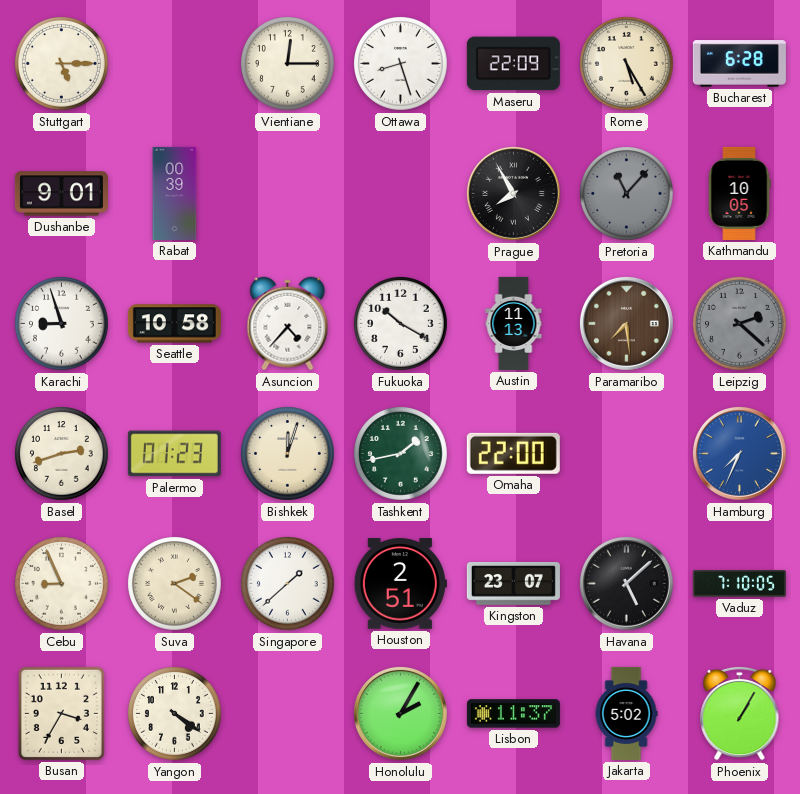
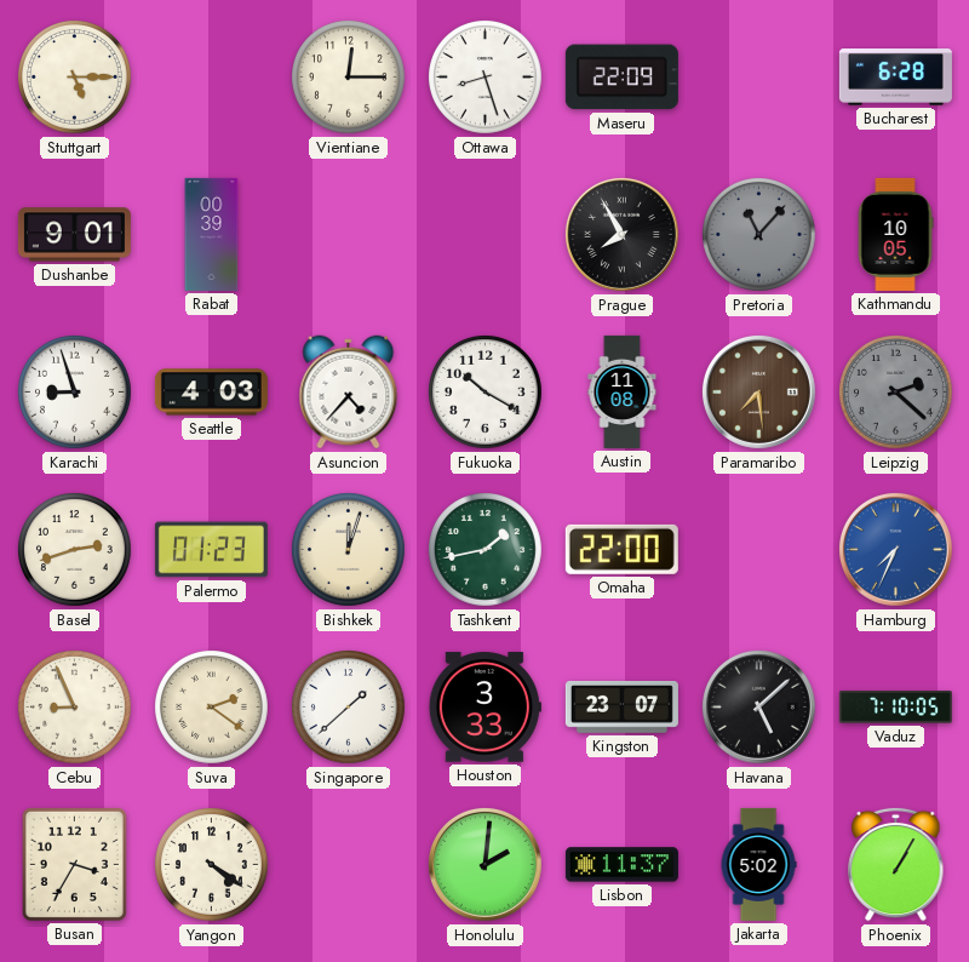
Rome: 5:25 -> none
Seattle: 10:58 -> 4:03
Austin: 11:13 -> 11:08
Houston: 2:51 -> 3:33
Honolulu: 2:05 -> 2:01
